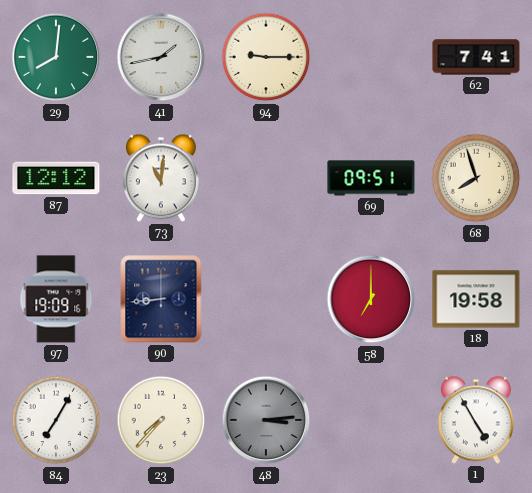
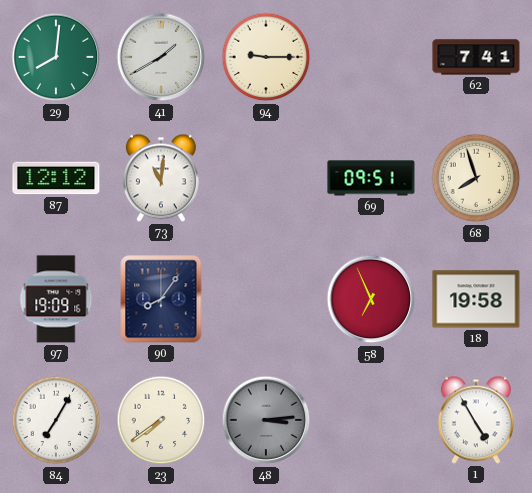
41: 1:43 -> 1:40
90: 8:44 -> 8:06
58: 7:00 -> 6:56
23: 7:37 -> 7:39
